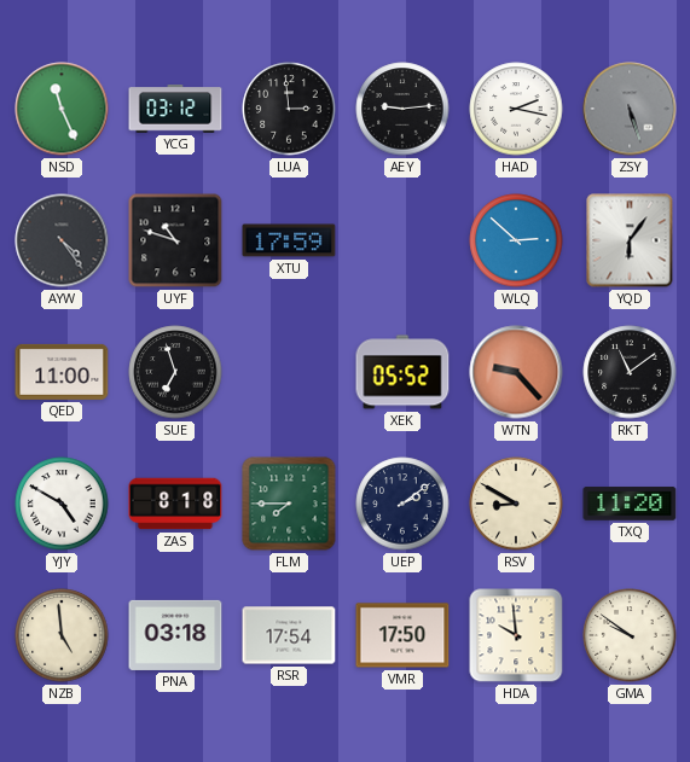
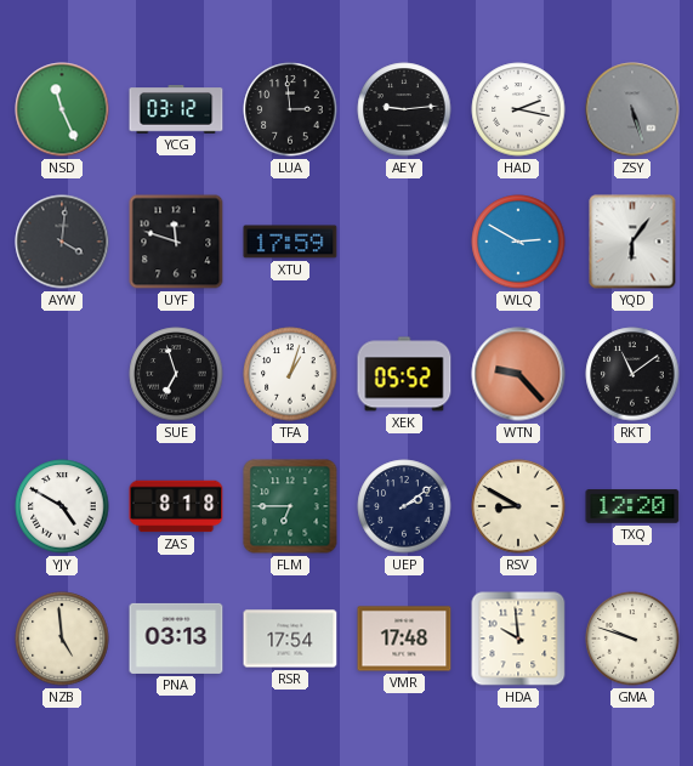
AYW: 4:24 -> 4:01
UYF: 10:48 -> 11:48
WLQ: 2:52 -> 2:50
QED: 11:00 -> none
TFA: none -> 1:03
FLM: 7:45 -> 6:45
TXQ: 11:20 -> 12:20
PNA: 03:18 -> 03:13
VMR: 17:50 -> 17:48
GMA: 9:51 -> 9:48
